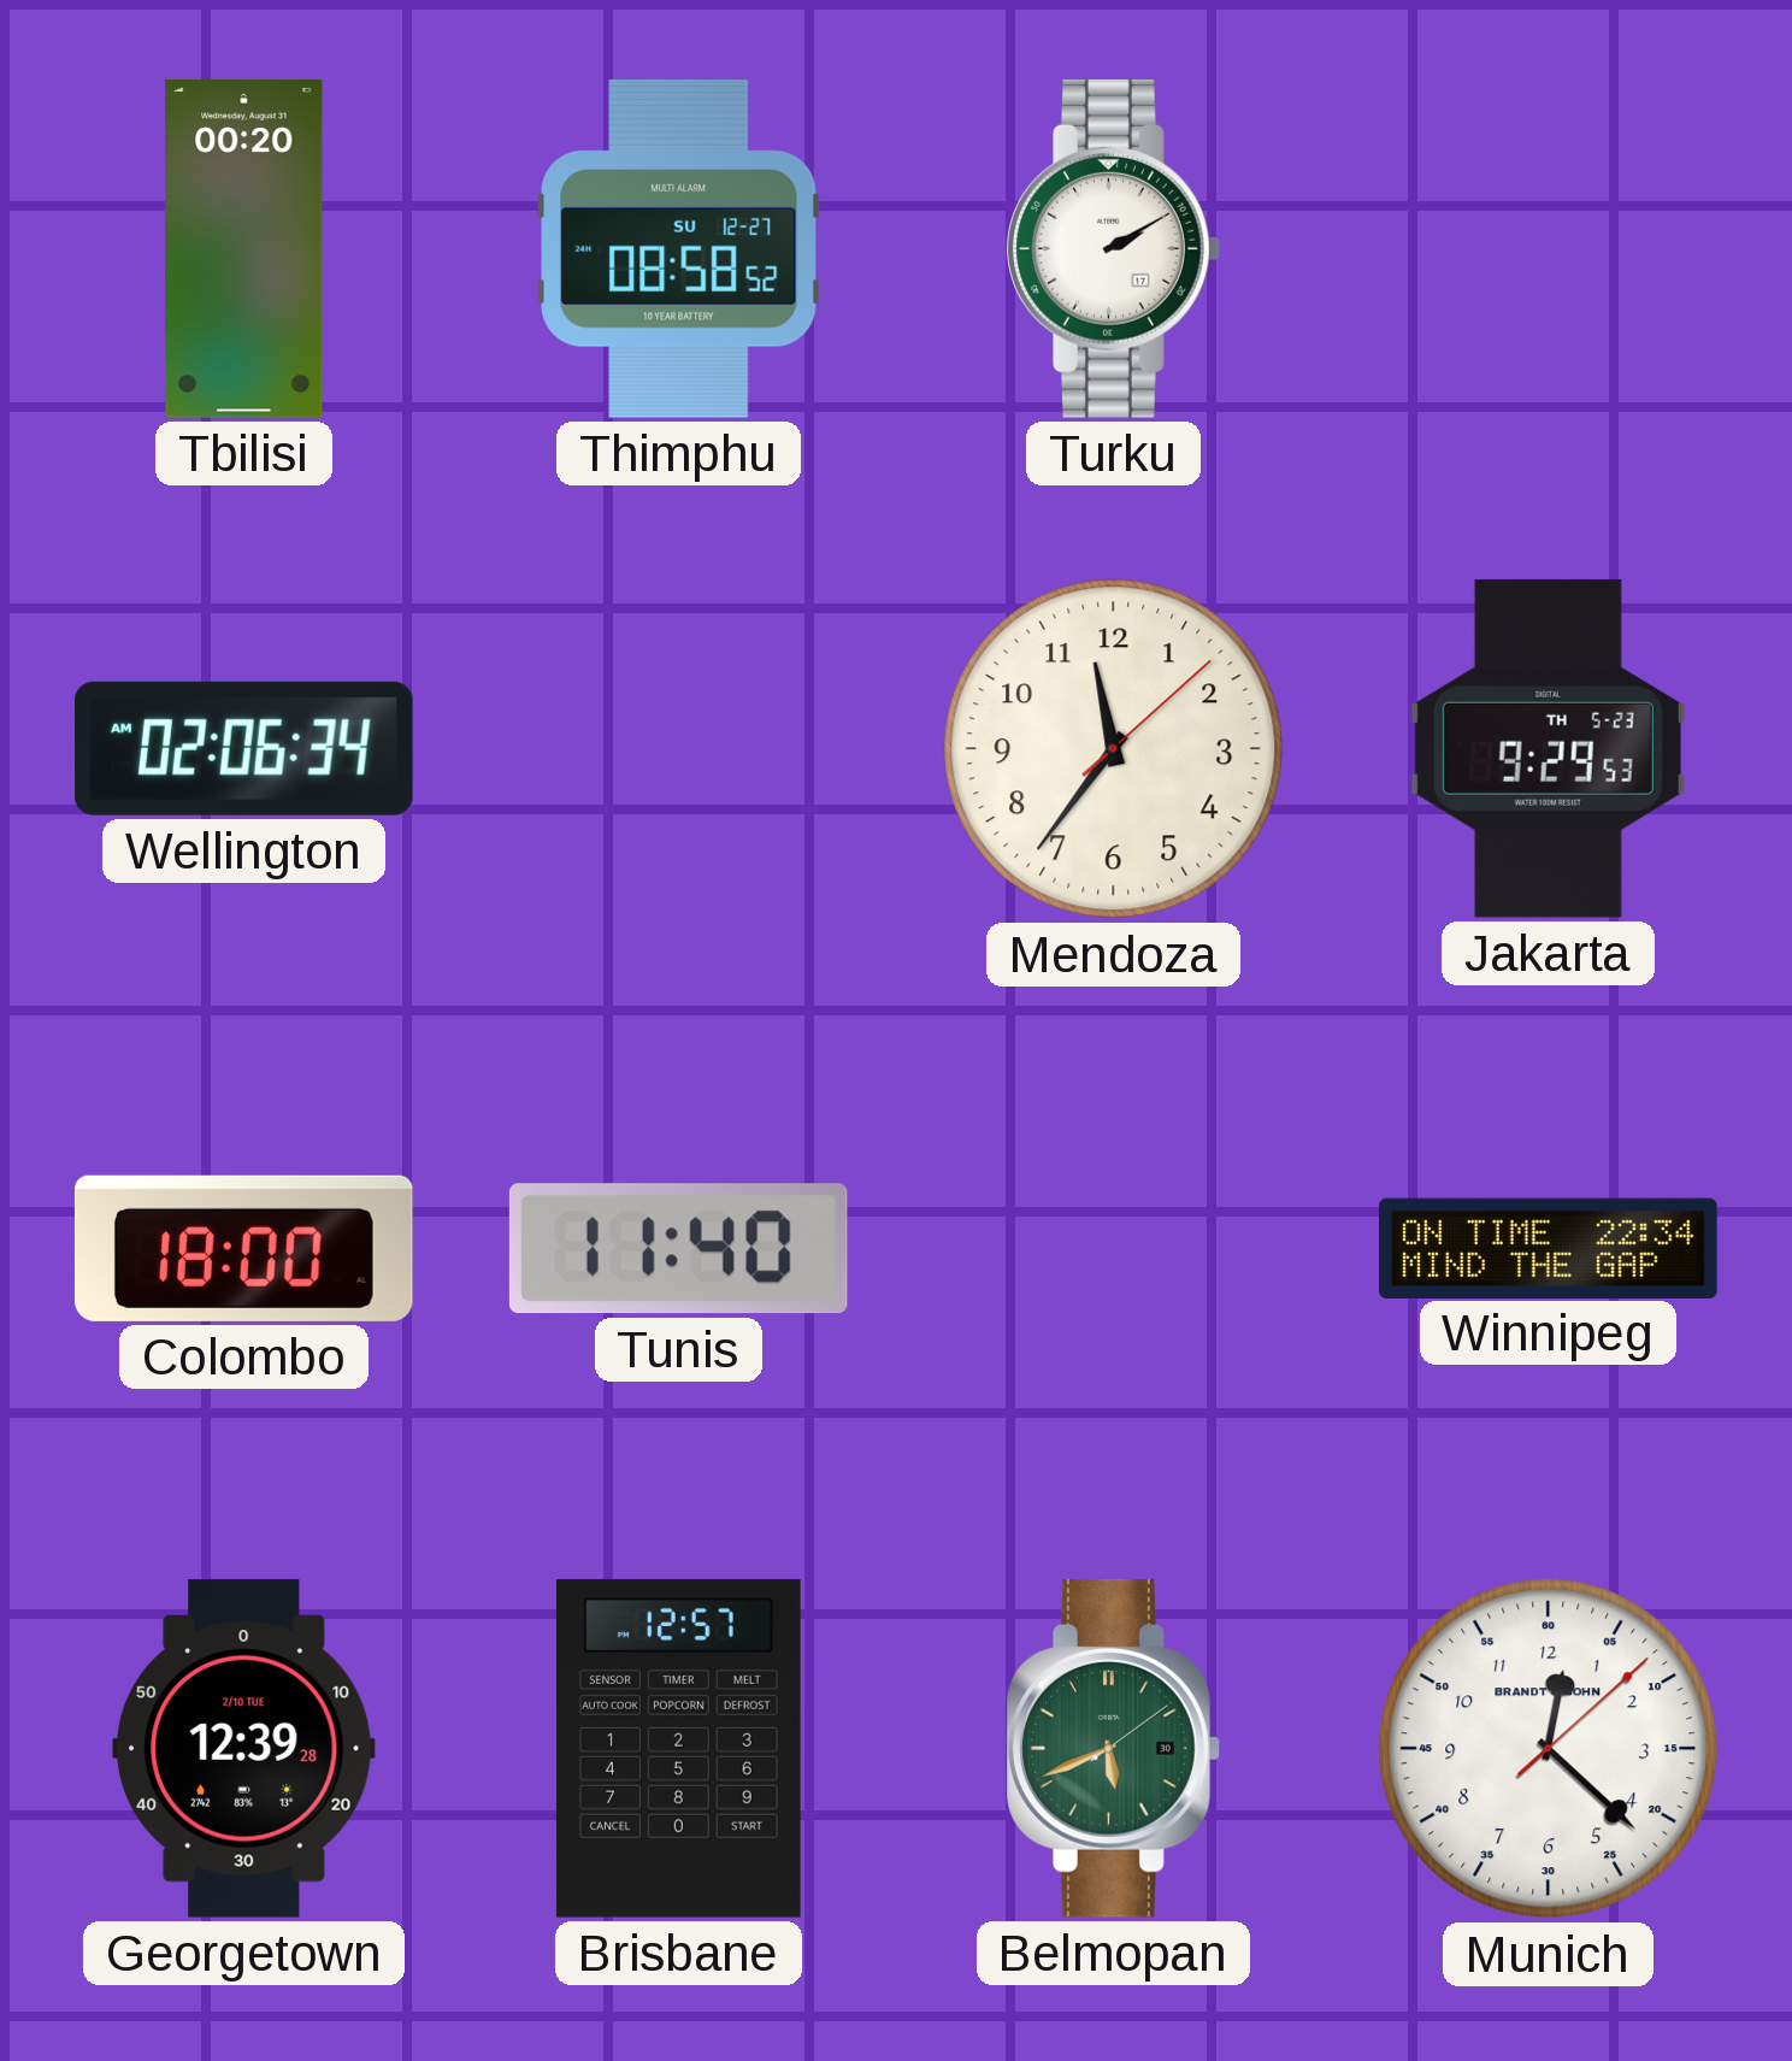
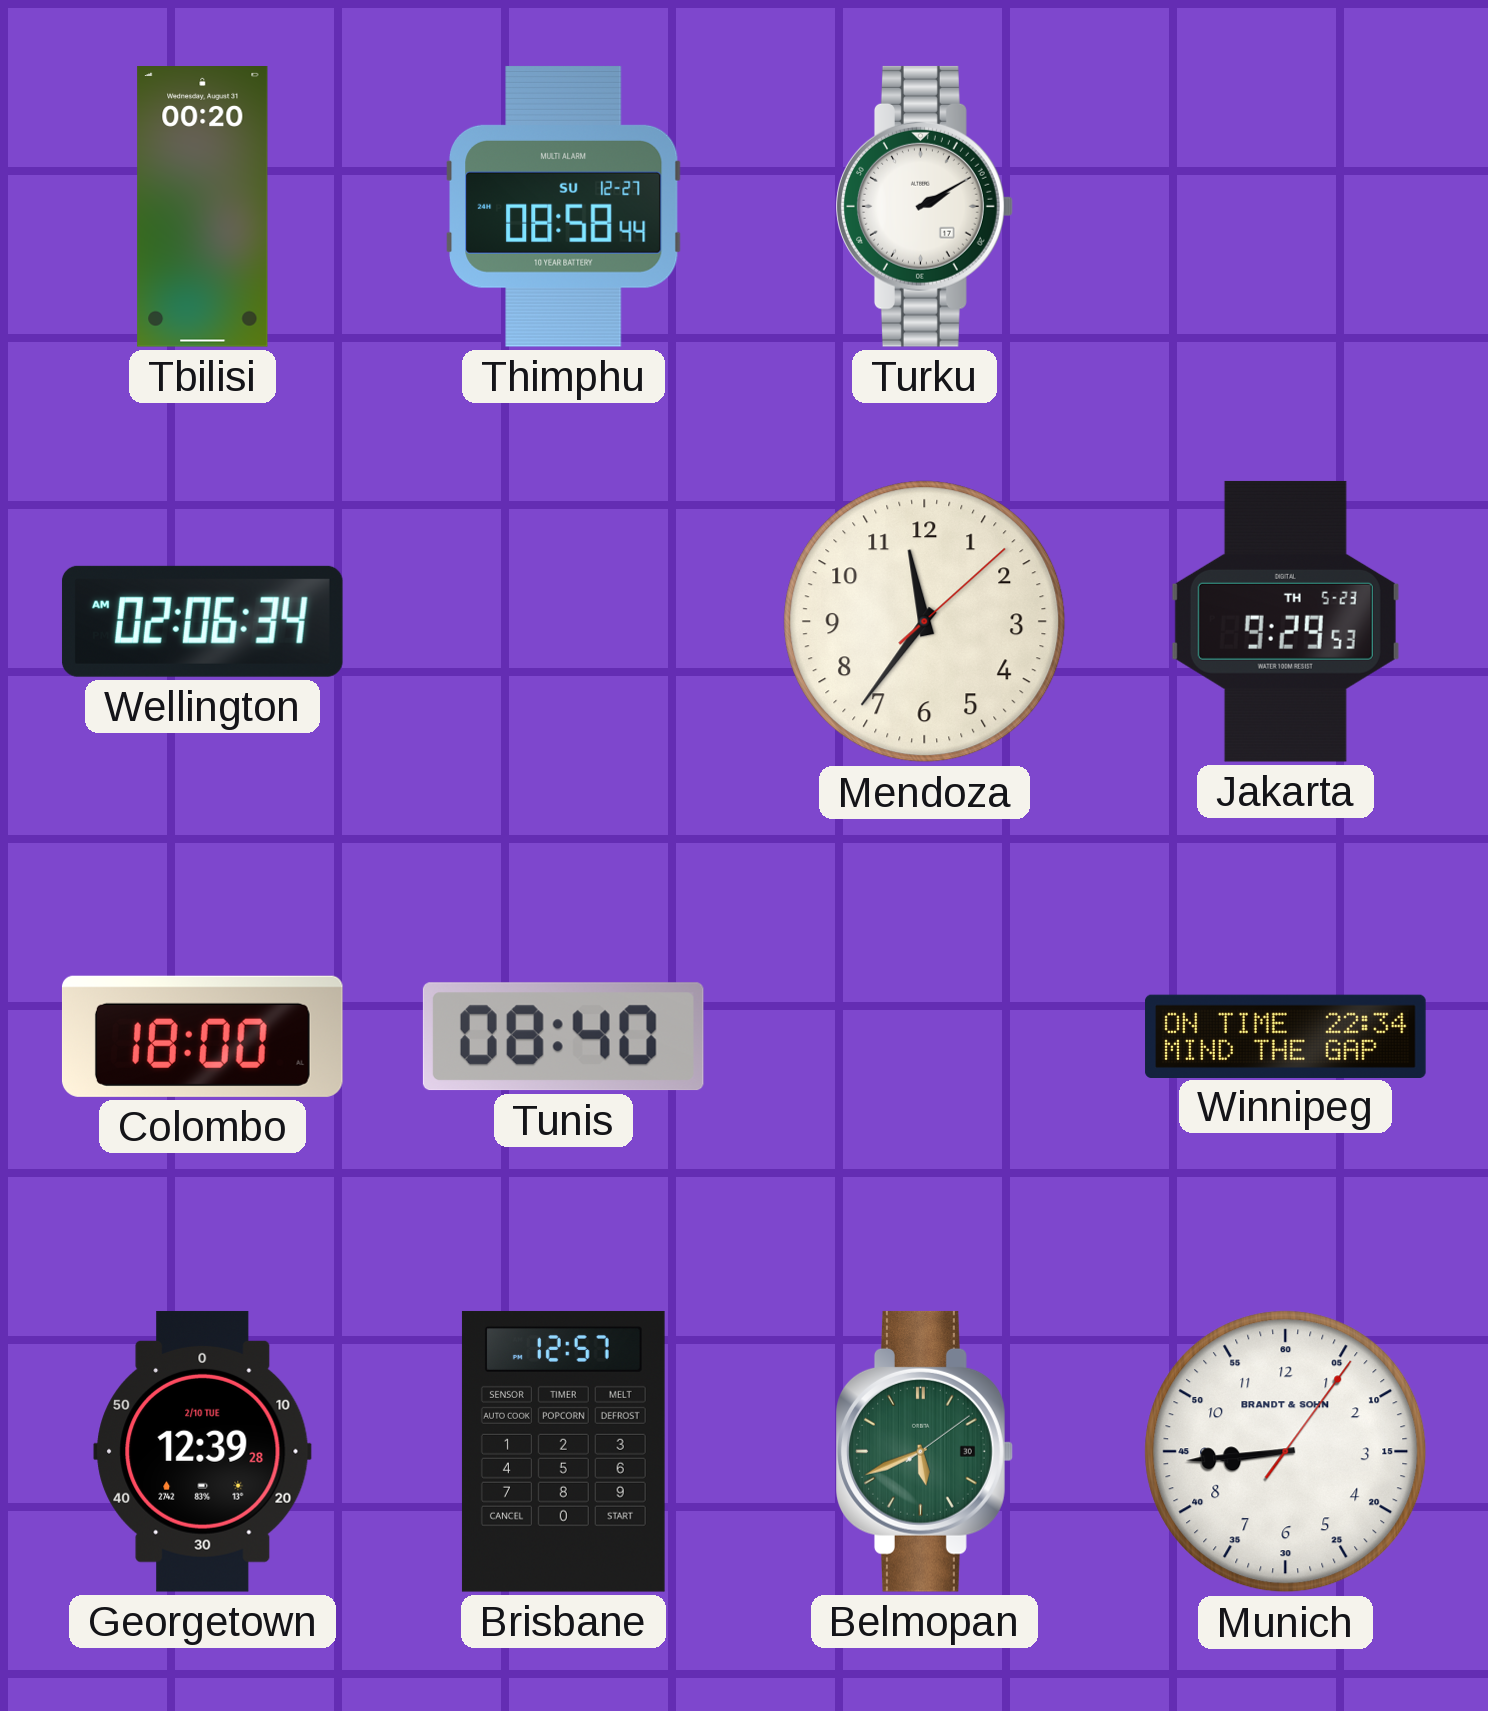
Thimphu: 08:58:52 -> 08:58:44
Tunis: 11:40 -> 08:40
Munich: 12:22 -> 8:44
